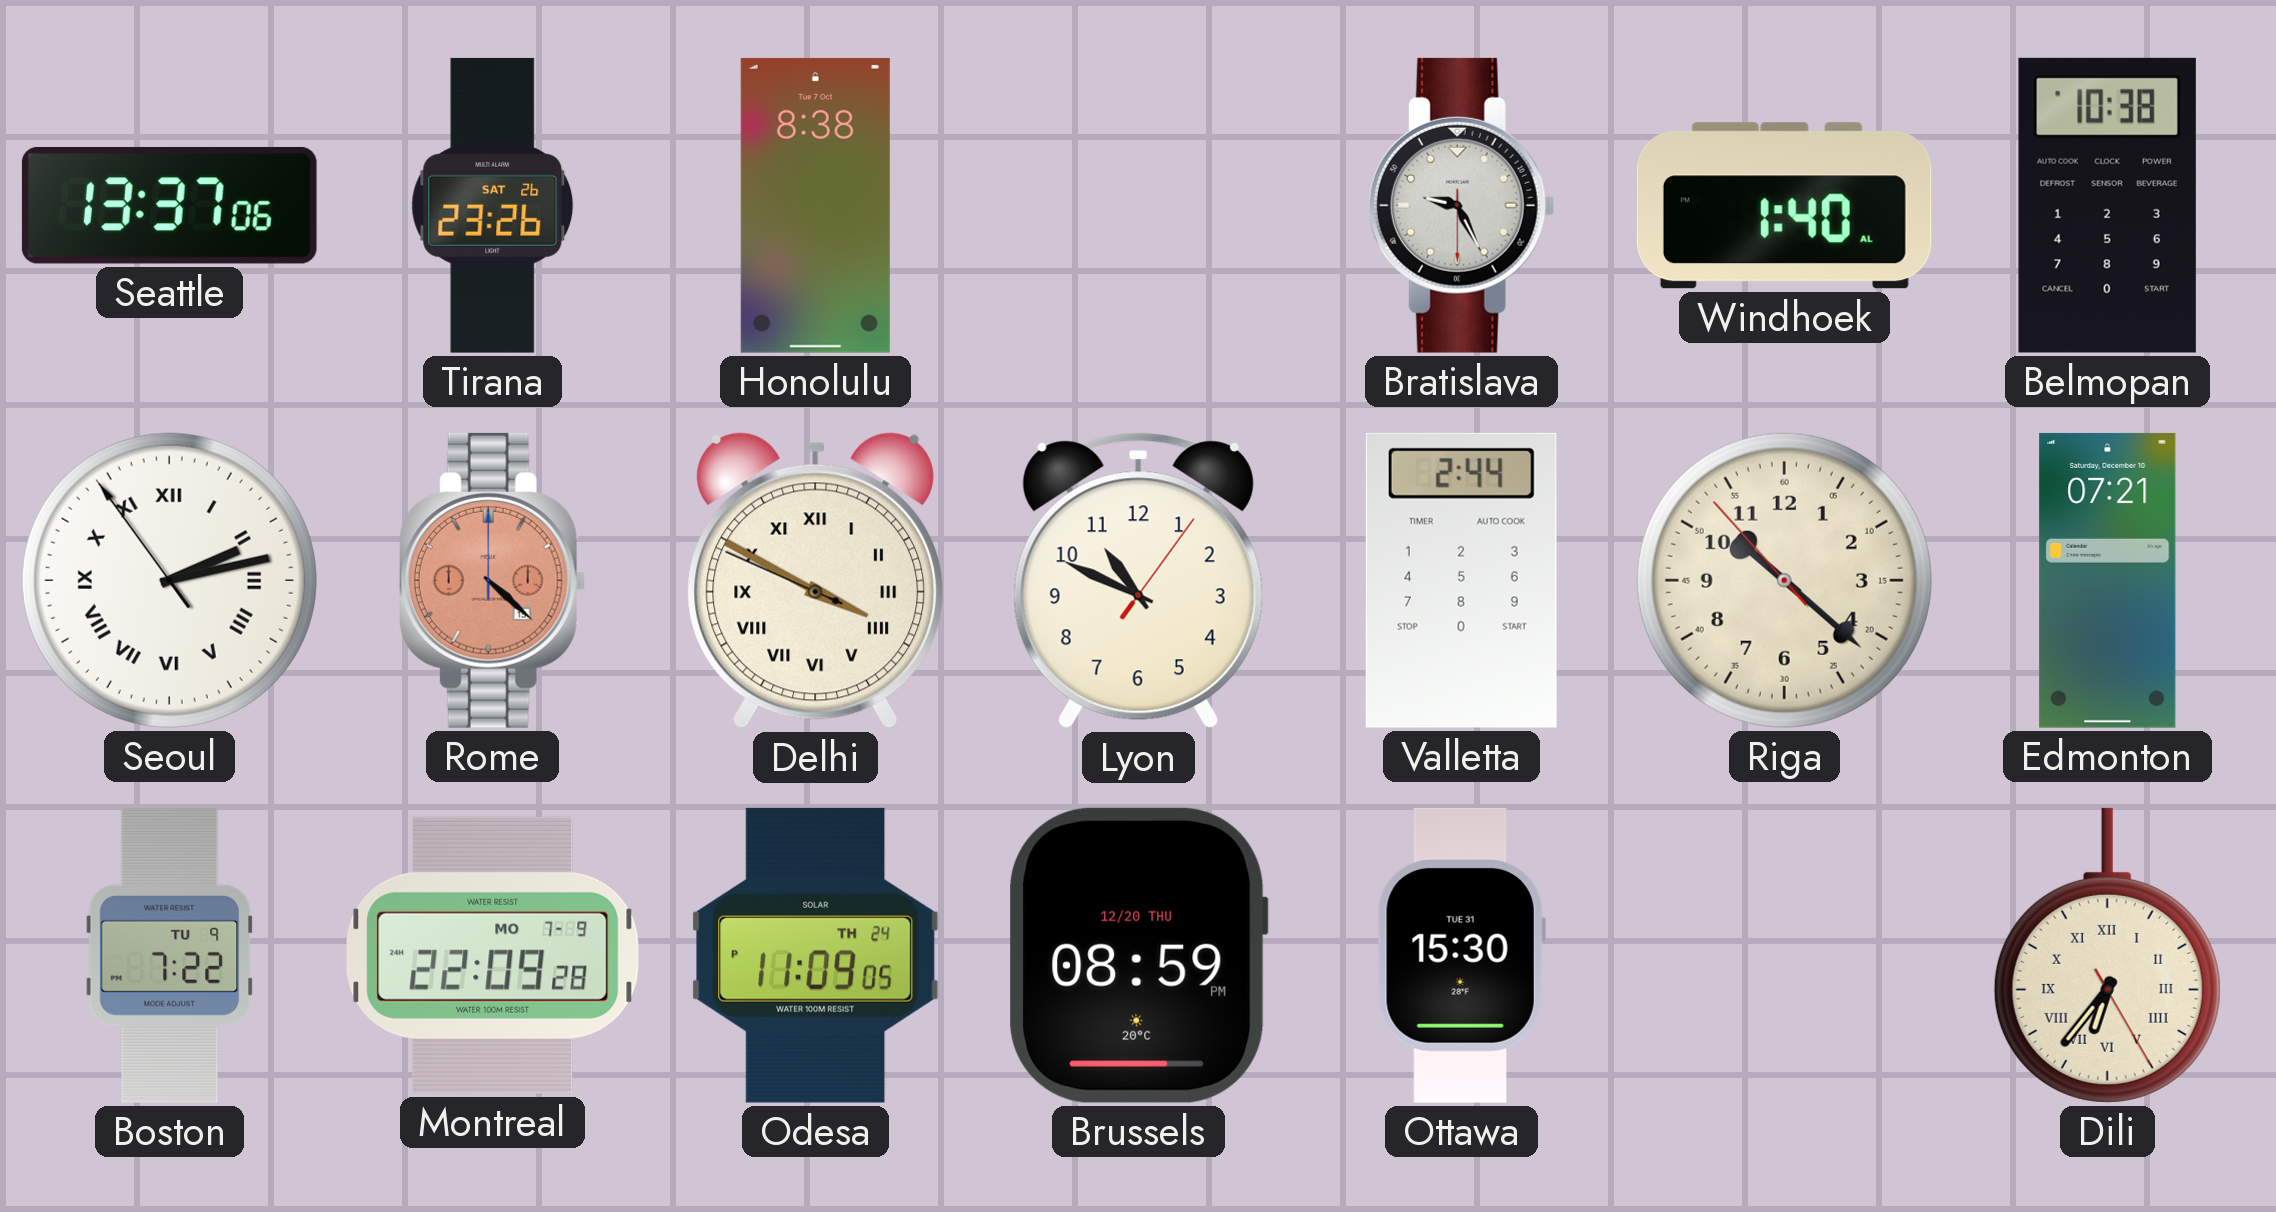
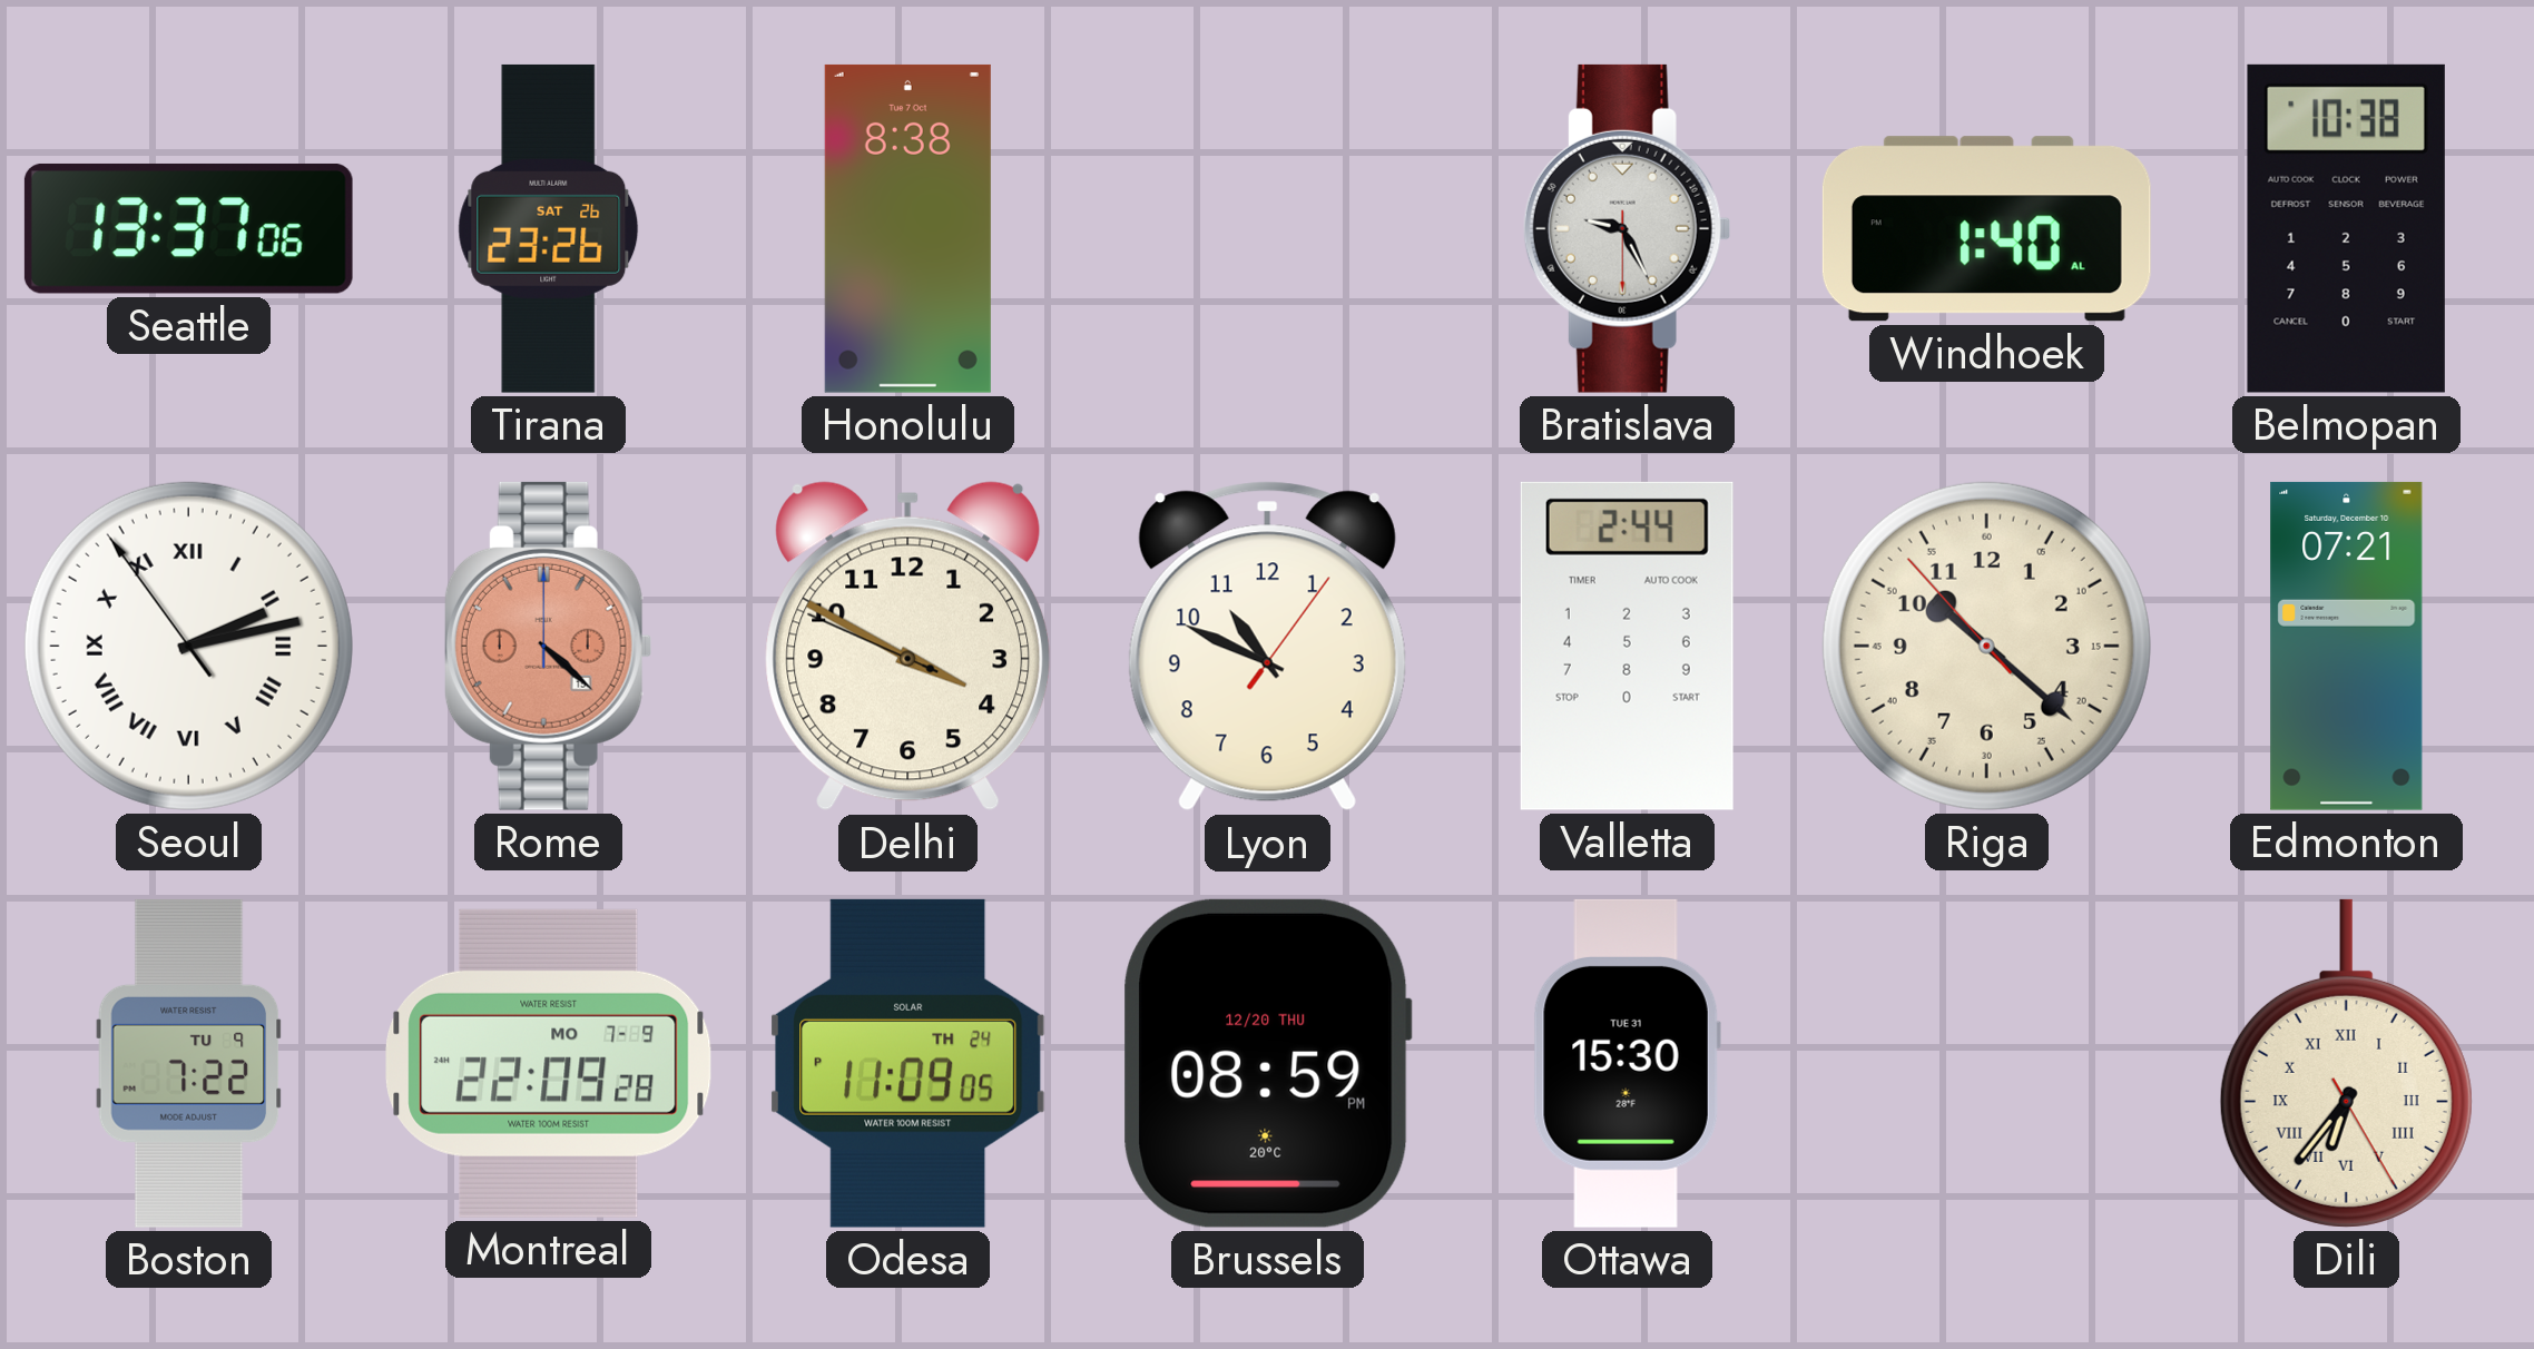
Delhi numerals: Roman -> Arabic
